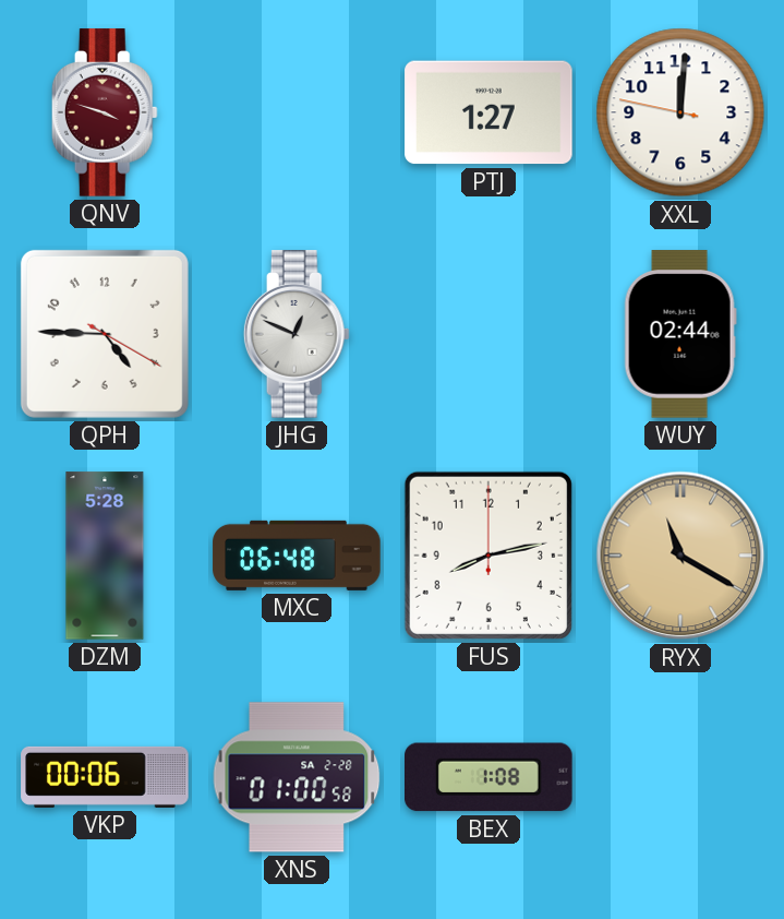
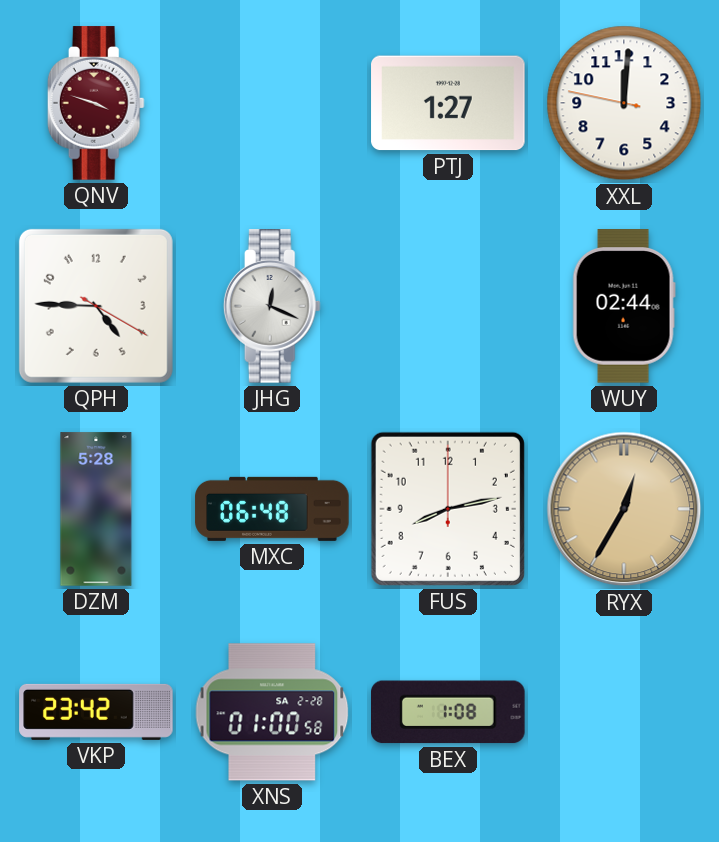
JHG: 12:49 -> 12:19
RYX: 11:20 -> 12:35
VKP: 00:06 -> 23:42
